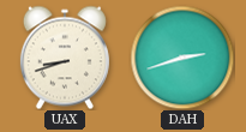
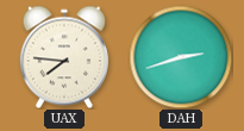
UAX: 8:42 -> 7:46
